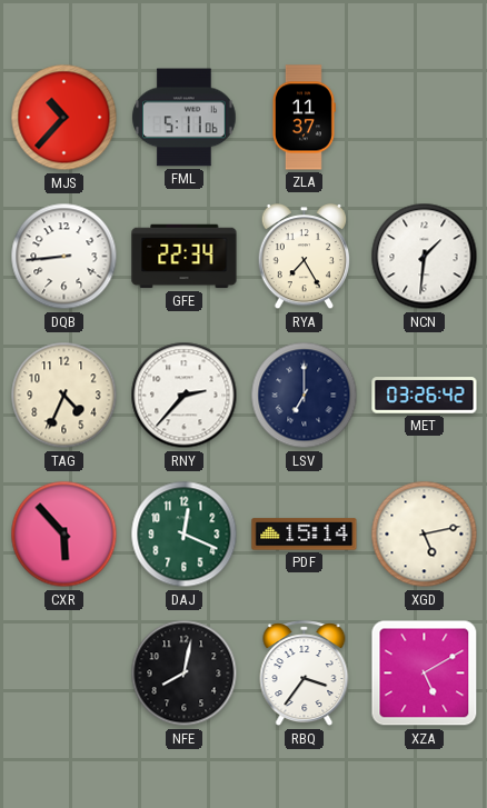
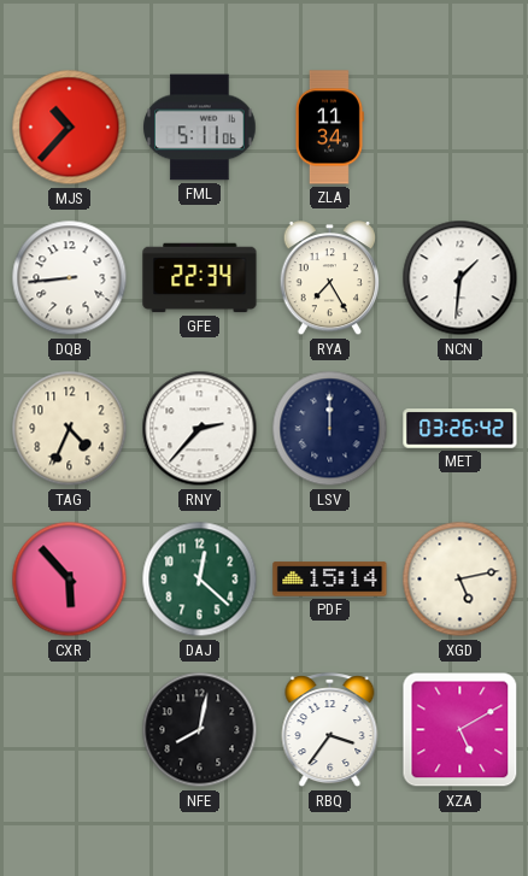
ZLA: 11:37 -> 11:34
LSV: 7:00 -> 12:00
DAJ: 12:19 -> 12:22
